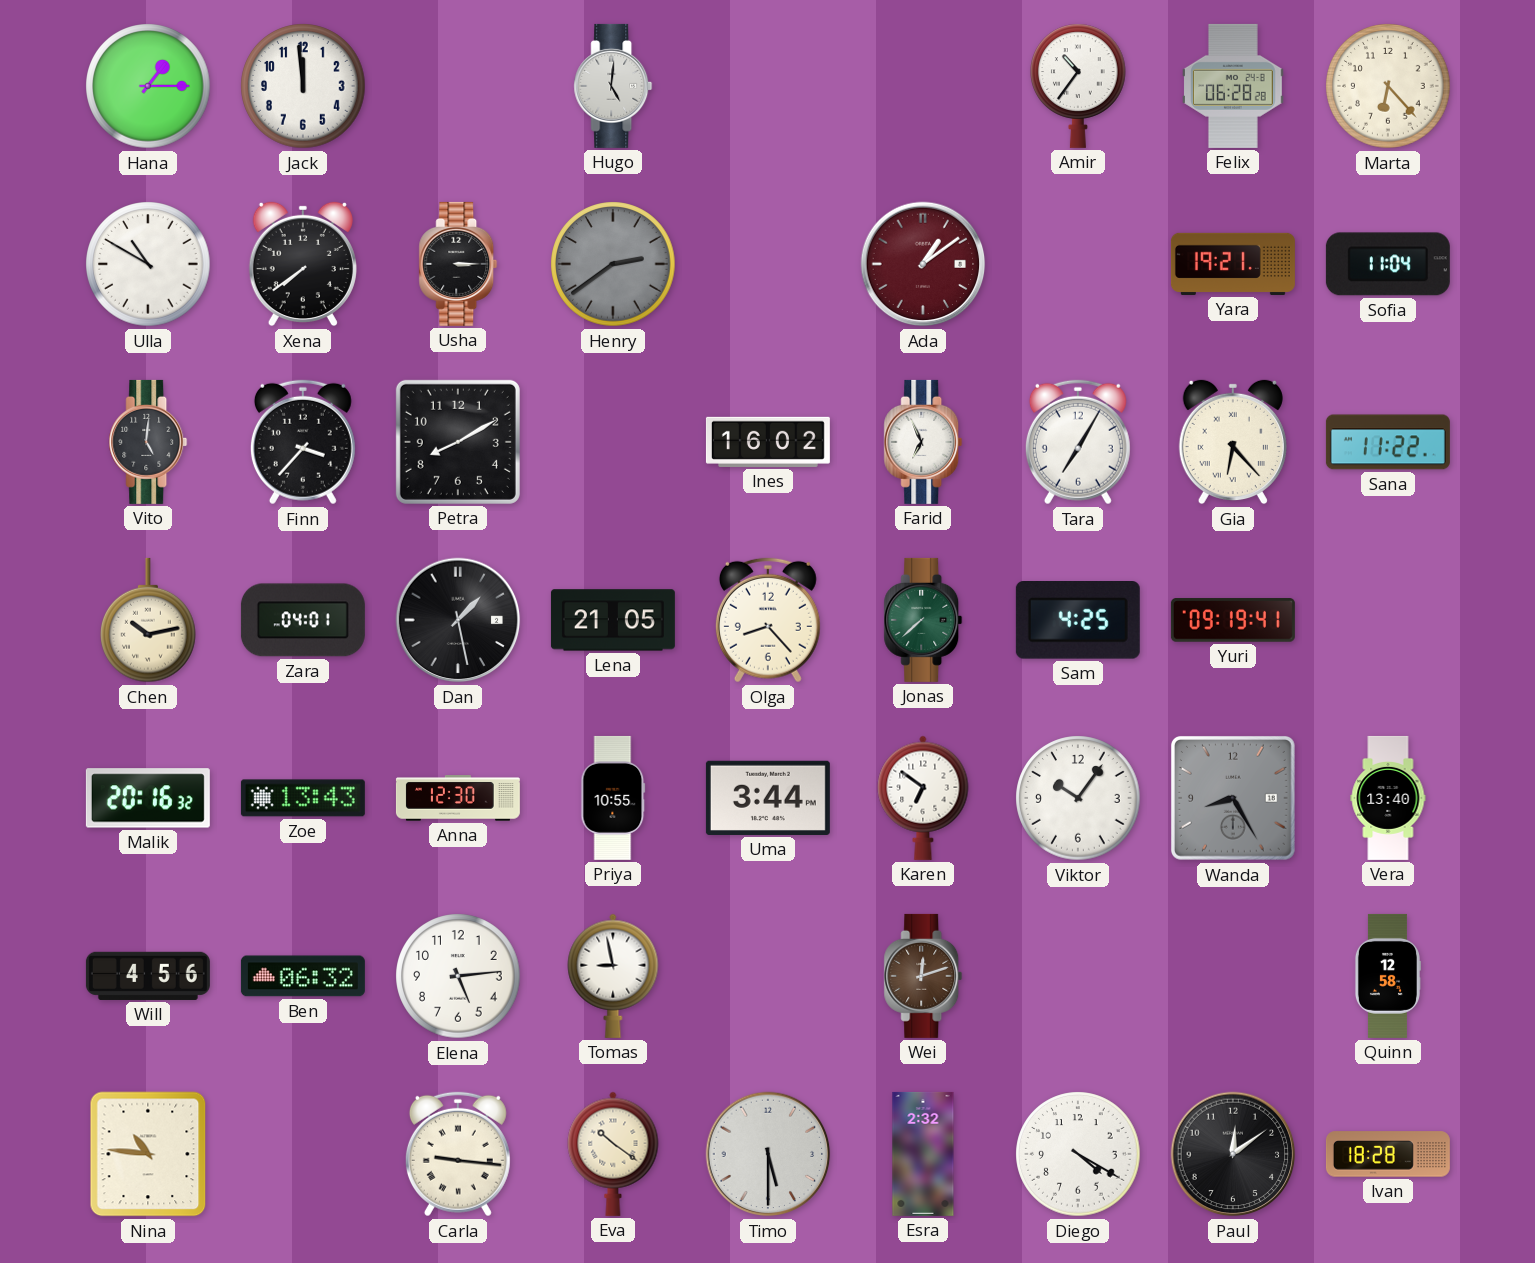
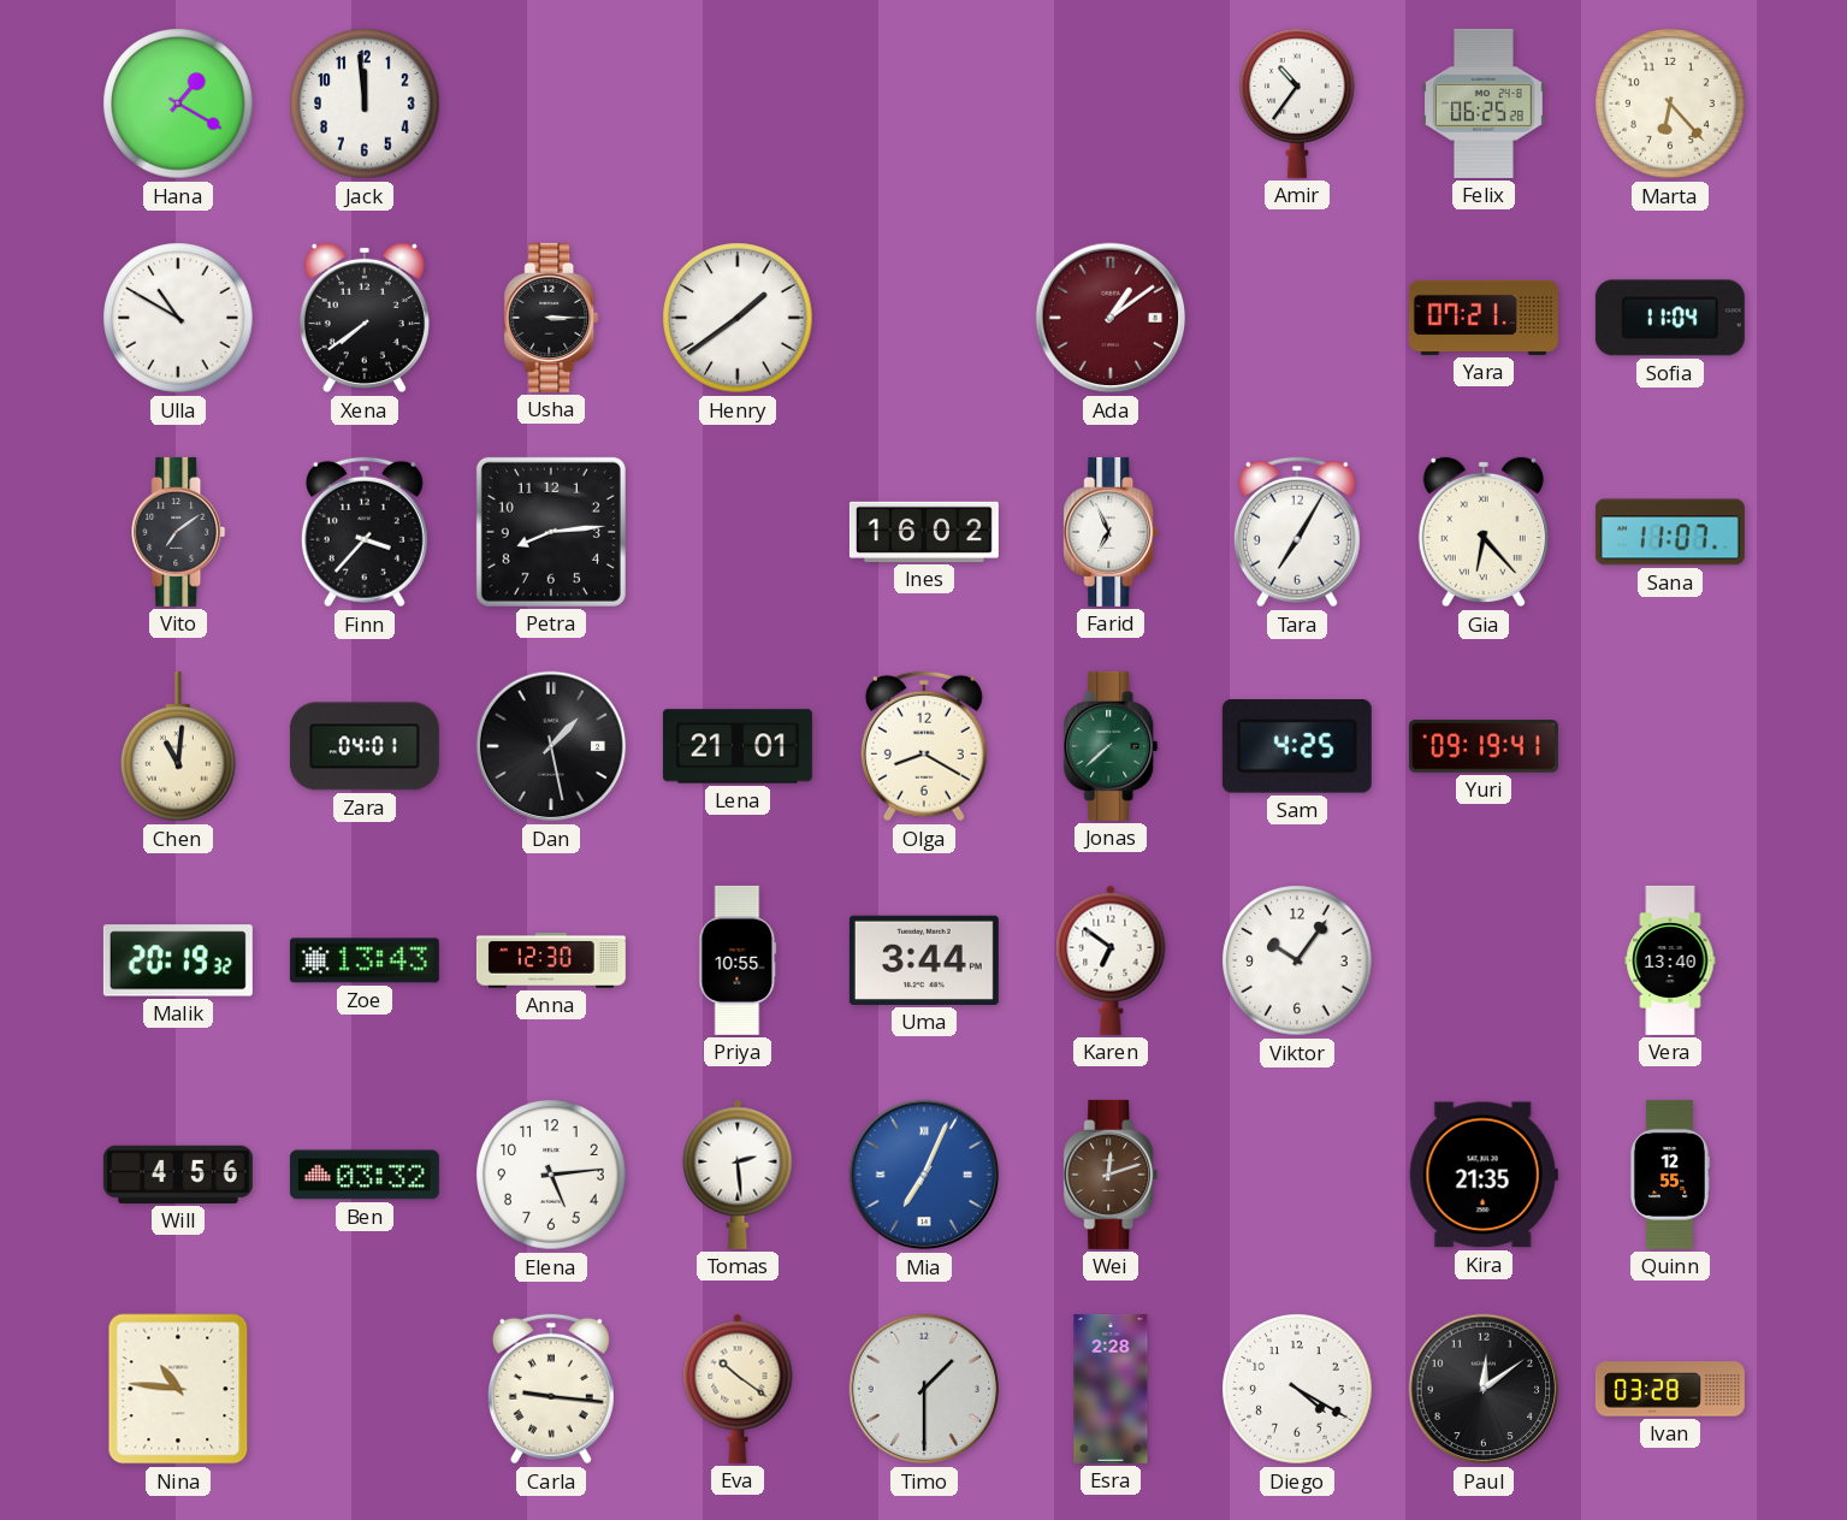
Hana: 1:15 -> 1:20
Hugo: 5:01 -> none
Felix: 06:28 -> 06:25
Henry: 2:39 -> 1:39
Henry dial: grey -> white
Yara: 19:21 -> 07:21
Vito: 5:01 -> 7:09
Petra: 8:10 -> 8:14
Sana: 11:22 -> 11:07
Chen: 10:13 -> 11:01
Lena: 21:05 -> 21:01
Olga: 8:23 -> 8:20
Malik: 20:16 -> 20:19
Wanda: 8:25 -> none
Ben: 06:32 -> 03:32
Tomas: 8:58 -> 2:29
Mia: none -> 7:04
Kira: none -> 21:35
Quinn: 12:58 -> 12:55
Timo: 5:30 -> 1:30
Esra: 2:32 -> 2:28
Ivan: 18:28 -> 03:28
